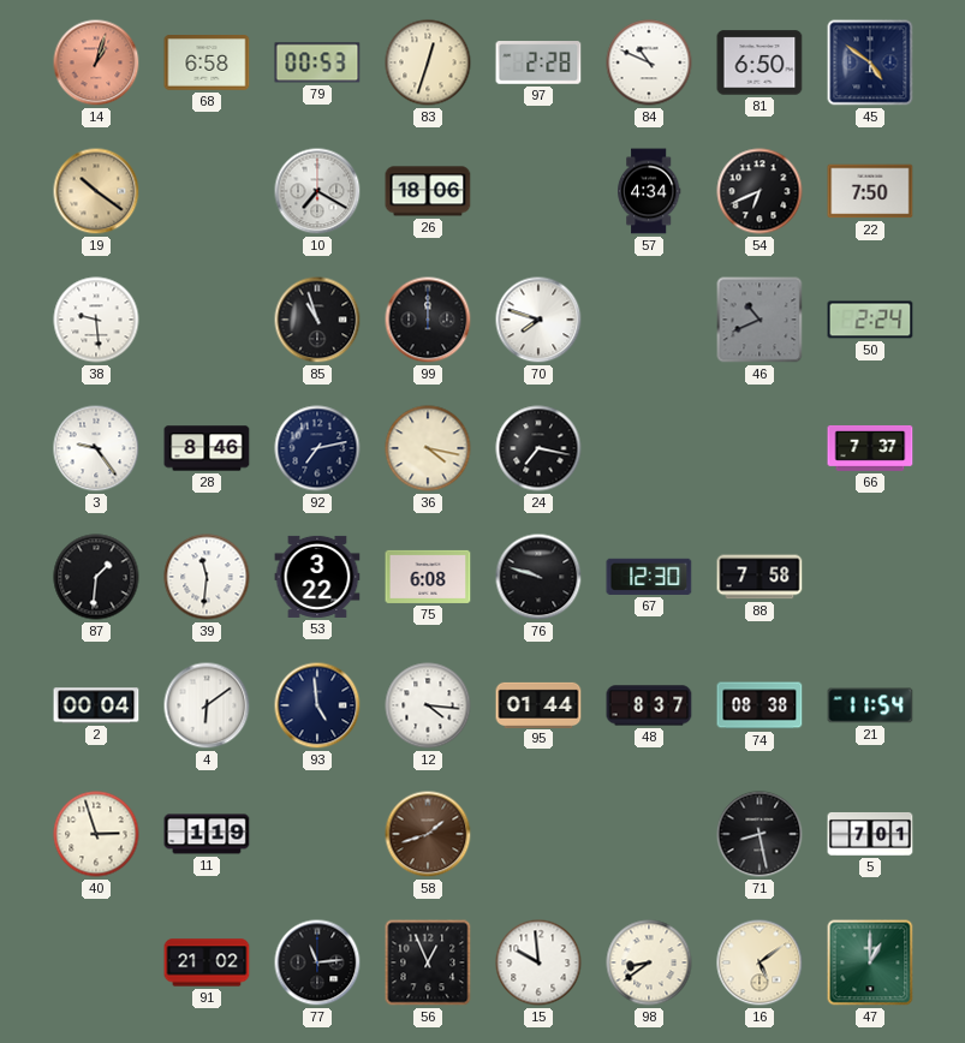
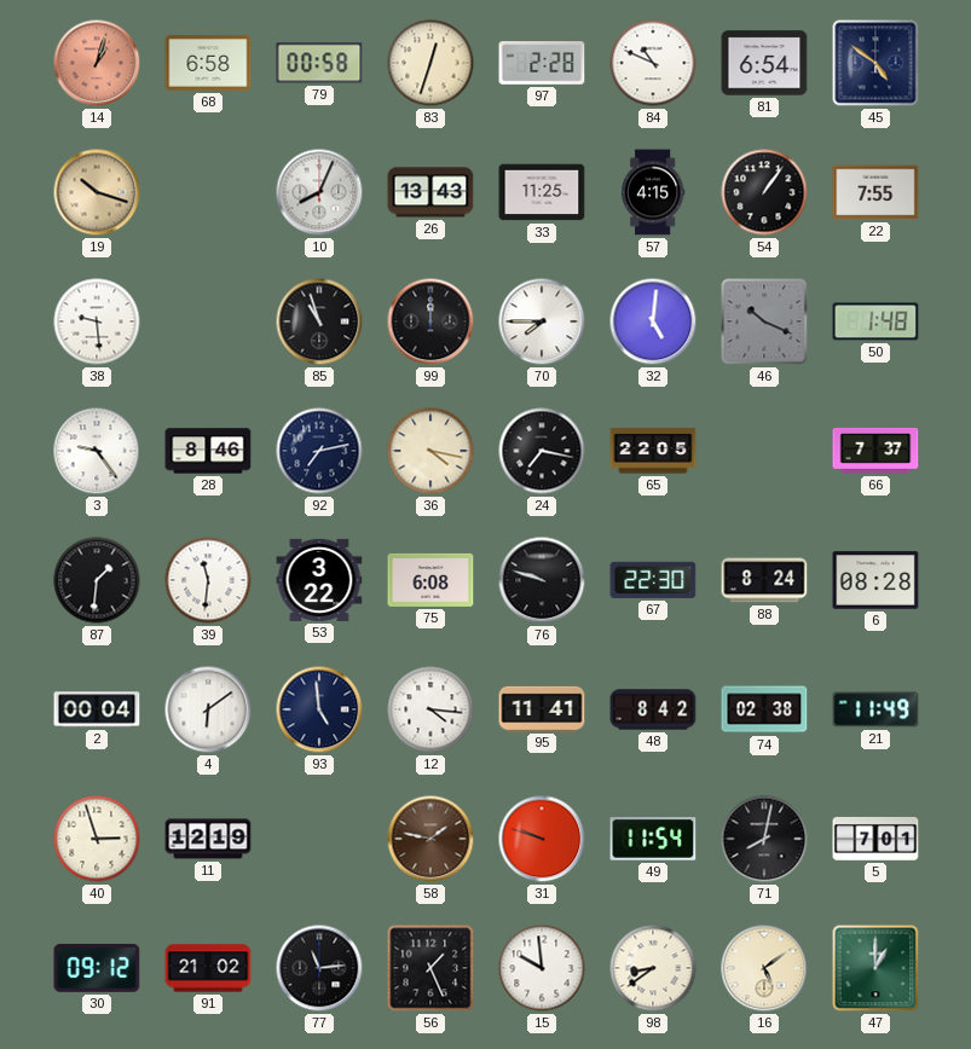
79: 00:53 -> 00:58
81: 6:50 -> 6:54
19: 10:21 -> 10:18
10: 7:20 -> 8:04
26: 18:06 -> 13:43
33: none -> 11:25
57: 4:34 -> 4:15
54: 6:41 -> 1:06
22: 7:50 -> 7:55
70: 7:48 -> 7:45
32: none -> 5:01
46: 10:41 -> 10:19
50: 2:24 -> 1:48
65: none -> 22:05
67: 12:30 -> 22:30
88: 7:58 -> 8:24
6: none -> 08:28
95: 01:44 -> 11:41
48: 8:37 -> 8:42
74: 08:38 -> 02:38
21: 11:54 -> 11:49
11: 1:19 -> 12:19
58: 1:42 -> 1:47
31: none -> 9:48
49: none -> 11:54
71: 8:28 -> 8:02
30: none -> 09:12
56: 12:56 -> 1:26
